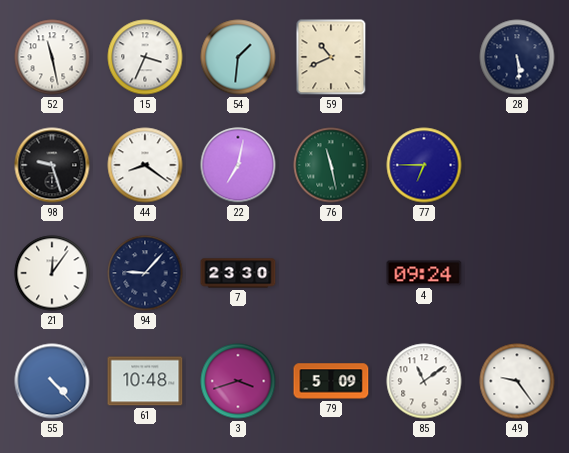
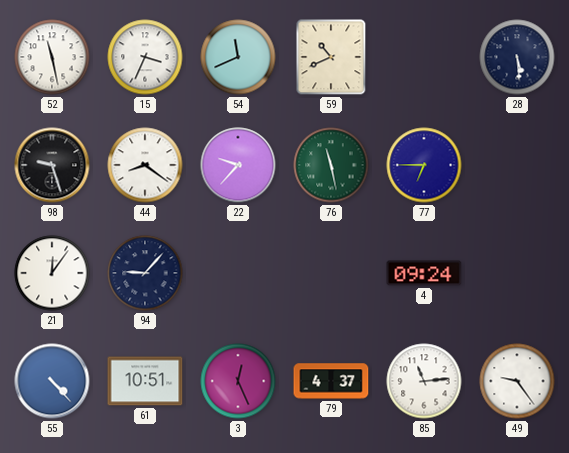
54: 1:31 -> 11:41
22: 7:02 -> 9:37
7: 23:30 -> none
61: 10:48 -> 10:51
3: 3:42 -> 12:26
79: 5:09 -> 4:37
85: 11:09 -> 11:14
